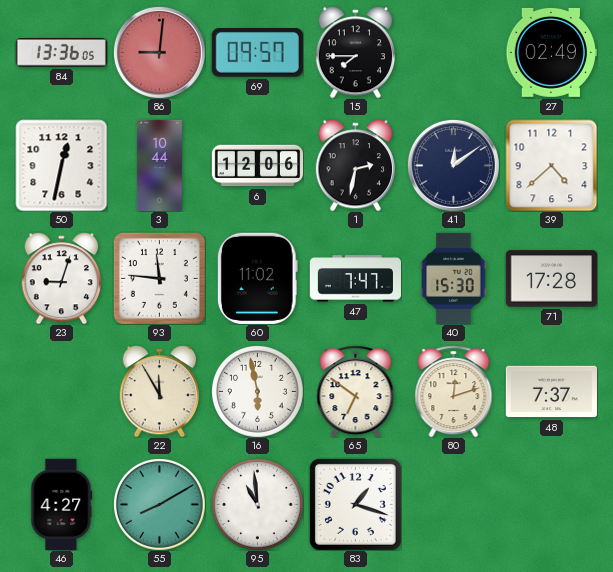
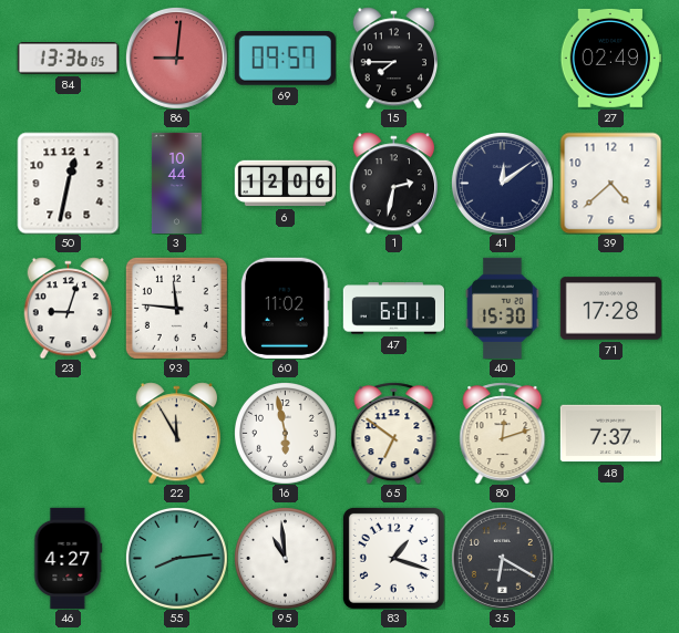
47: 7:47 -> 6:01
55: 8:10 -> 8:14
35: none -> 6:20
